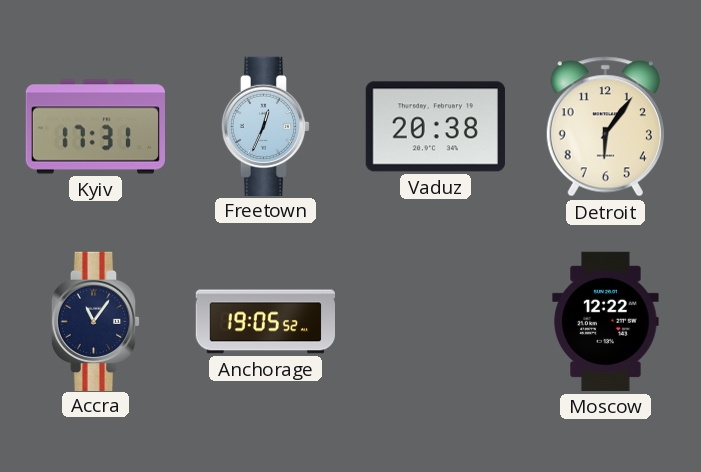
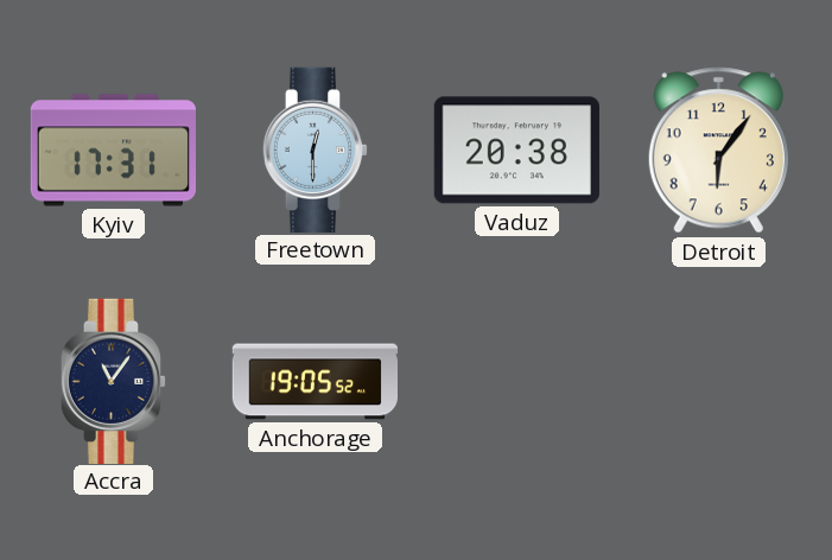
Freetown: 12:34 -> 12:30
Moscow: 12:22 -> none
